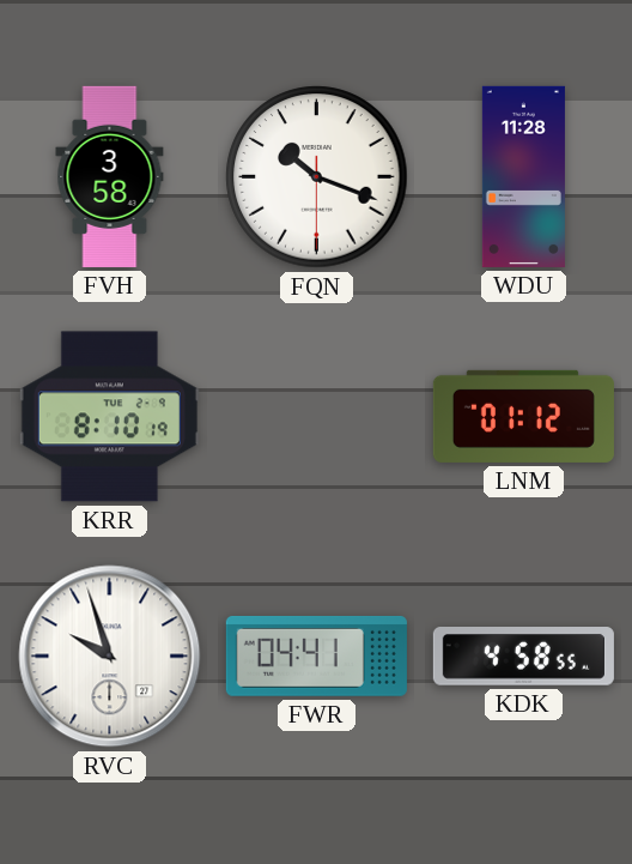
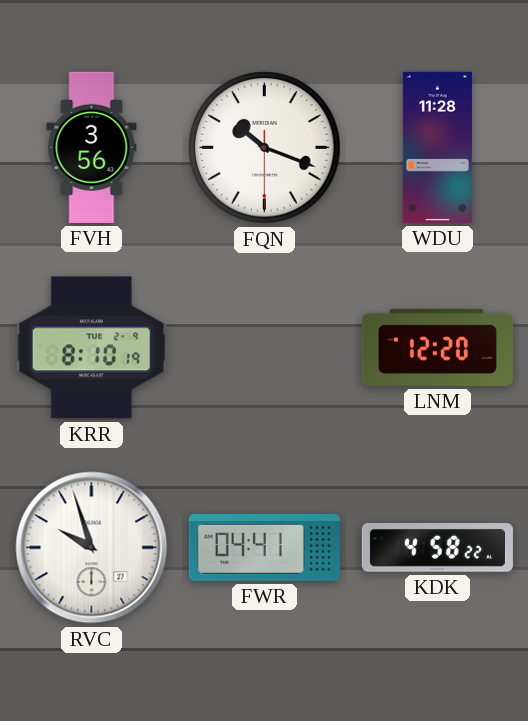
FVH: 3:58 -> 3:56
LNM: 01:12 -> 12:20
KDK: 4:58:55 -> 4:58:22
